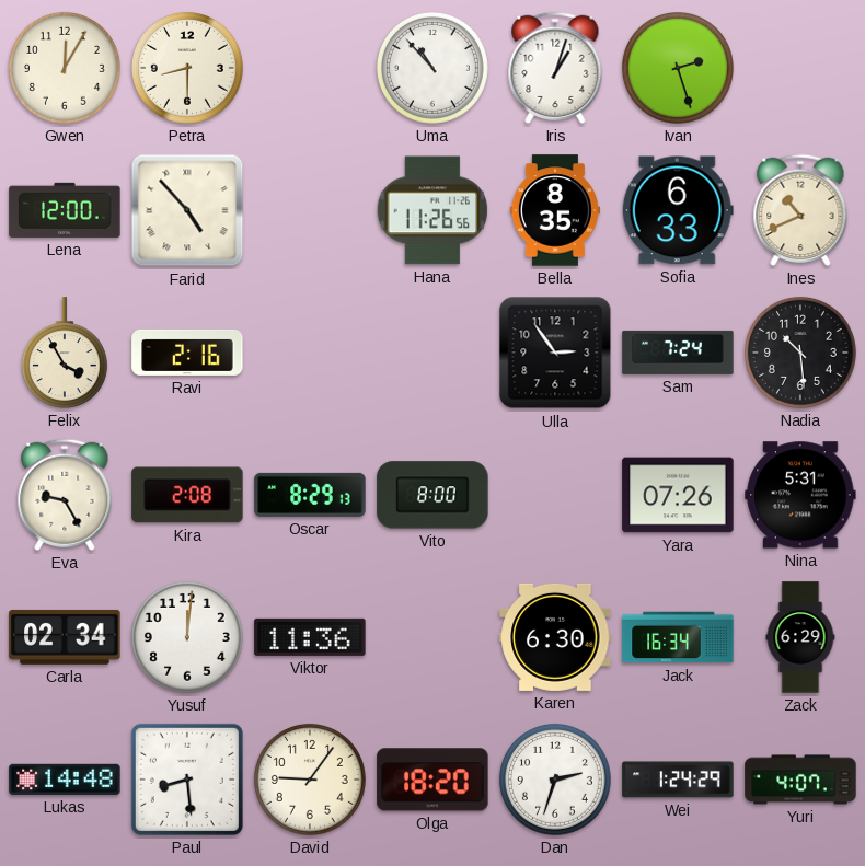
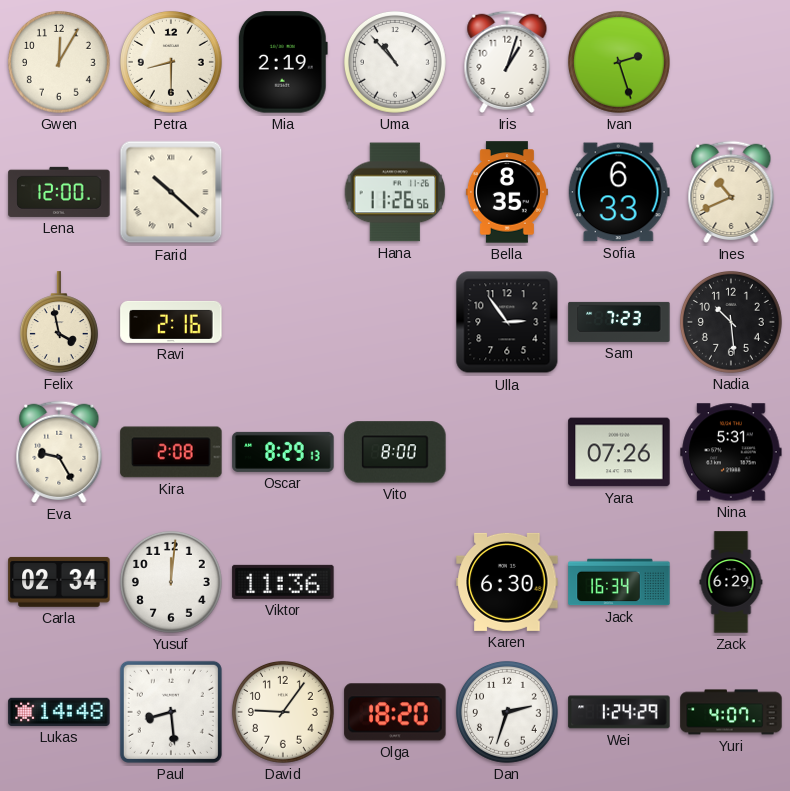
Mia: none -> 2:19
Farid: 4:53 -> 10:22
Felix: 3:55 -> 3:58
Sam: 7:24 -> 7:23
